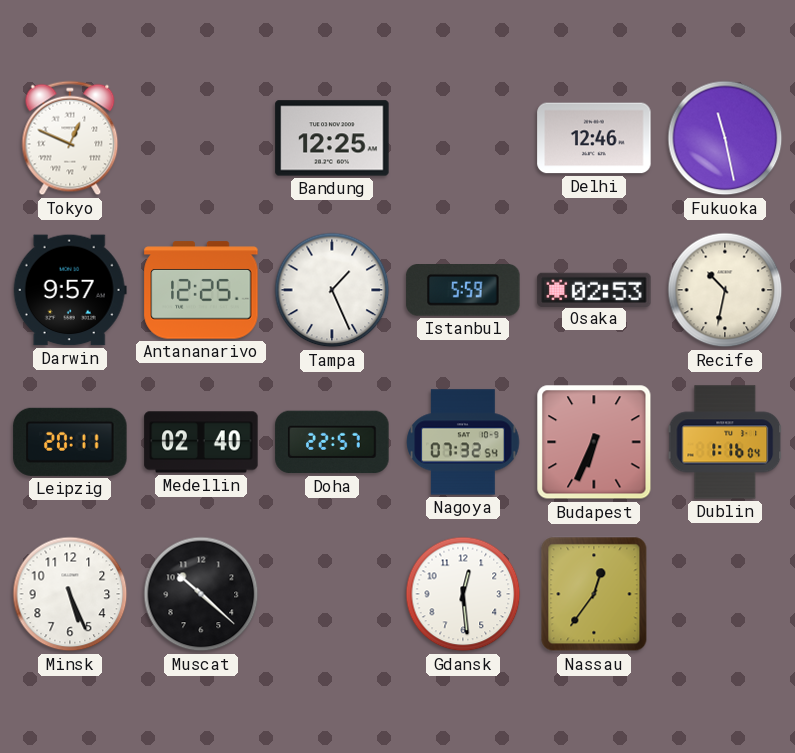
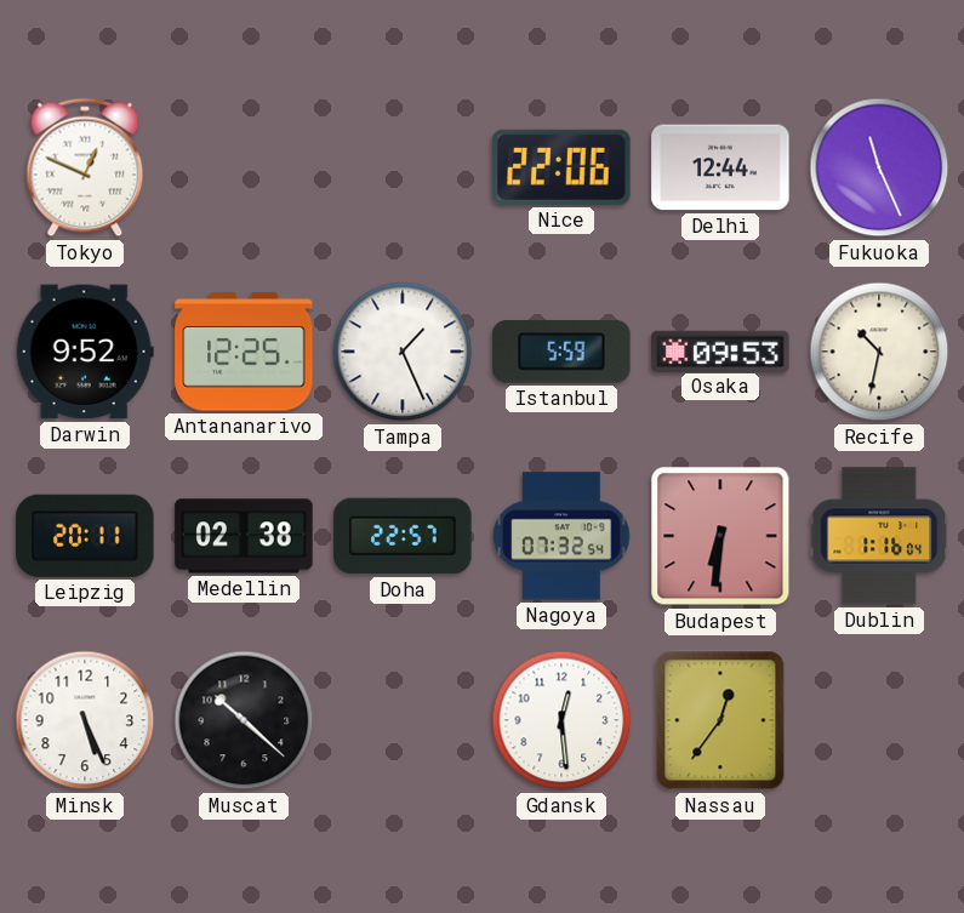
Bandung: 12:25 -> none
Nice: none -> 22:06
Delhi: 12:46 -> 12:44
Fukuoka: 11:28 -> 11:26
Darwin: 9:57 -> 9:52
Osaka: 02:53 -> 09:53
Medellin: 02:40 -> 02:38
Budapest: 6:34 -> 6:31
